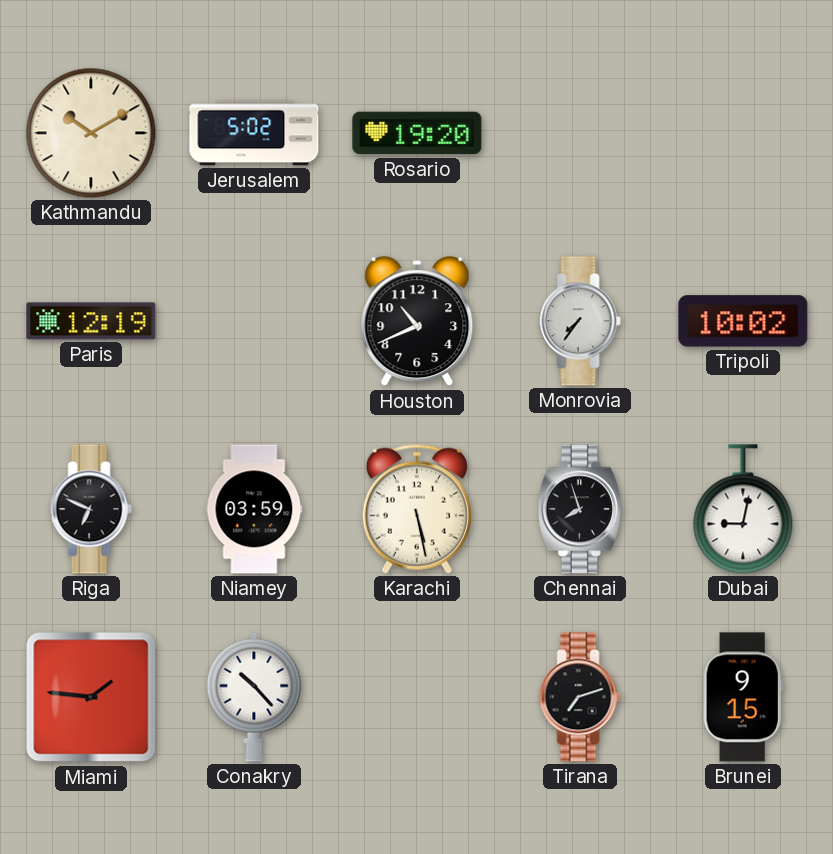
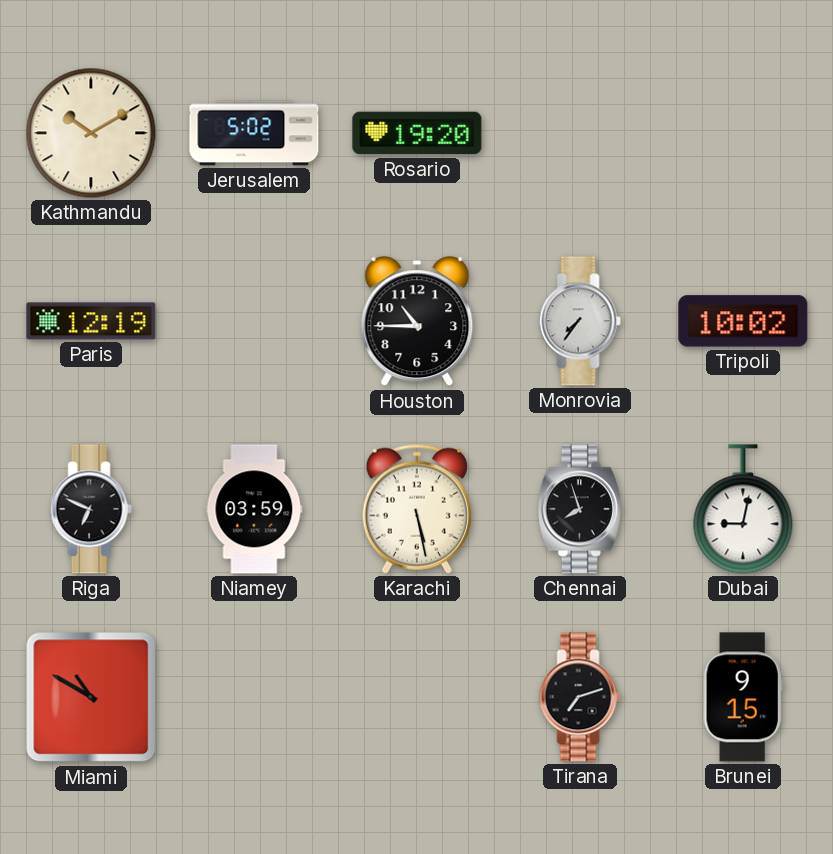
Houston: 10:41 -> 10:45
Miami: 1:46 -> 10:50
Conakry: 10:23 -> none
